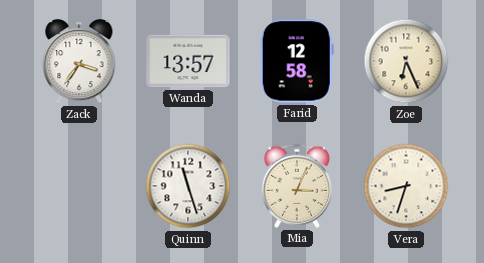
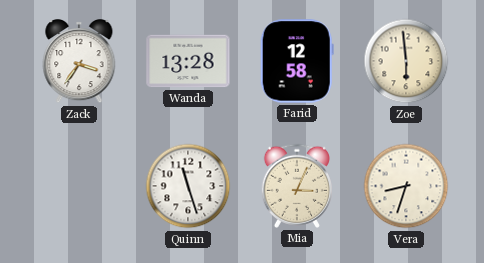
Wanda: 13:57 -> 13:28
Zoe: 6:26 -> 5:59
